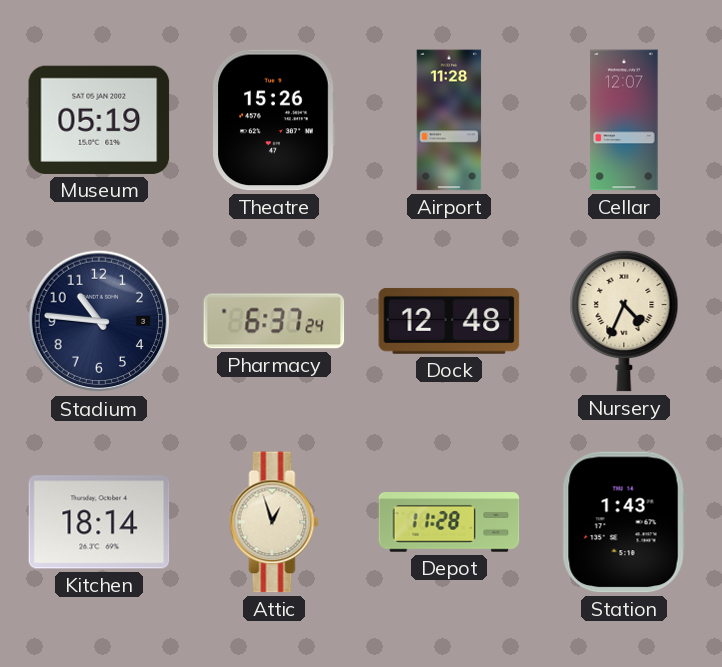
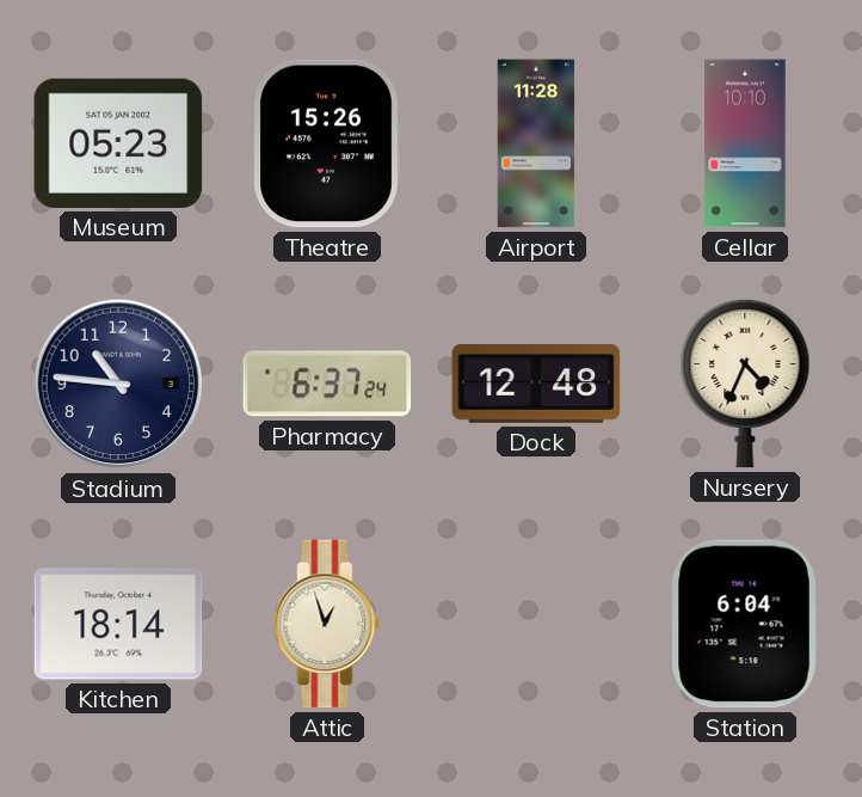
Museum: 05:19 -> 05:23
Cellar: 12:07 -> 10:10
Depot: 11:28 -> none
Station: 1:43 -> 6:04
